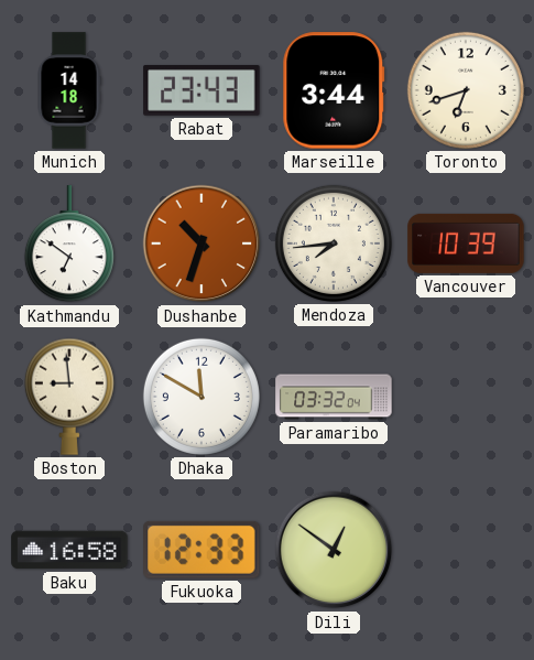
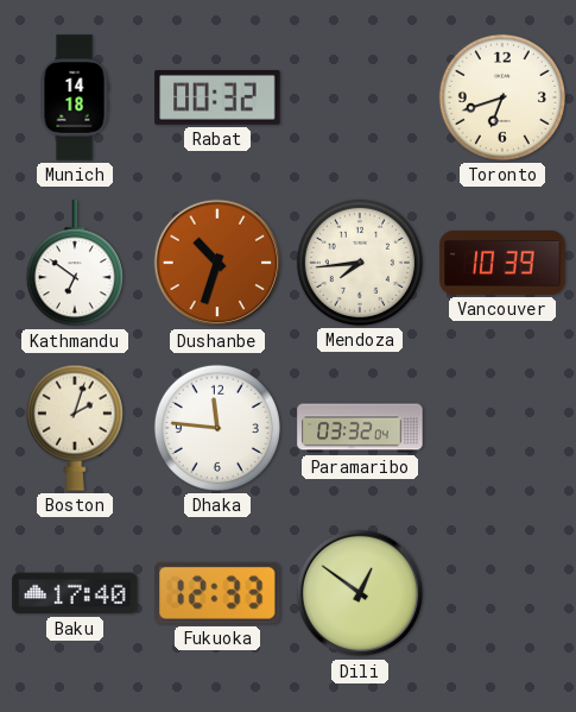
Rabat: 23:43 -> 00:32
Marseille: 3:44 -> none
Boston: 8:59 -> 2:03
Dhaka: 11:50 -> 11:46
Baku: 16:58 -> 17:40
